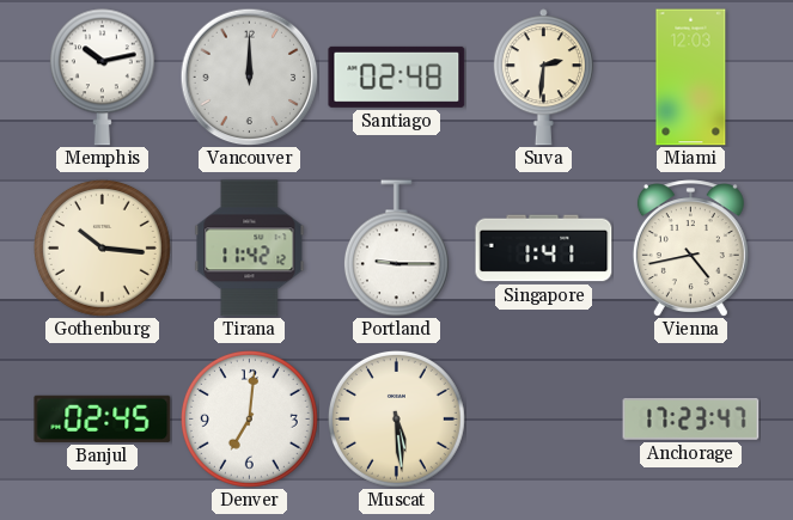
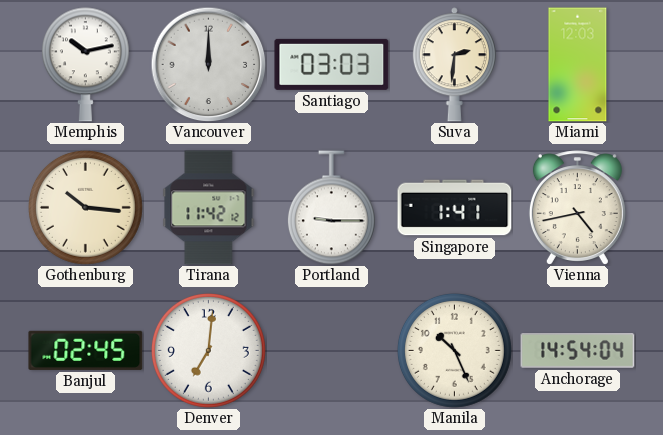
Santiago: 02:48 -> 03:03
Muscat: 5:29 -> none
Manila: none -> 10:26
Anchorage: 17:23 -> 14:54
